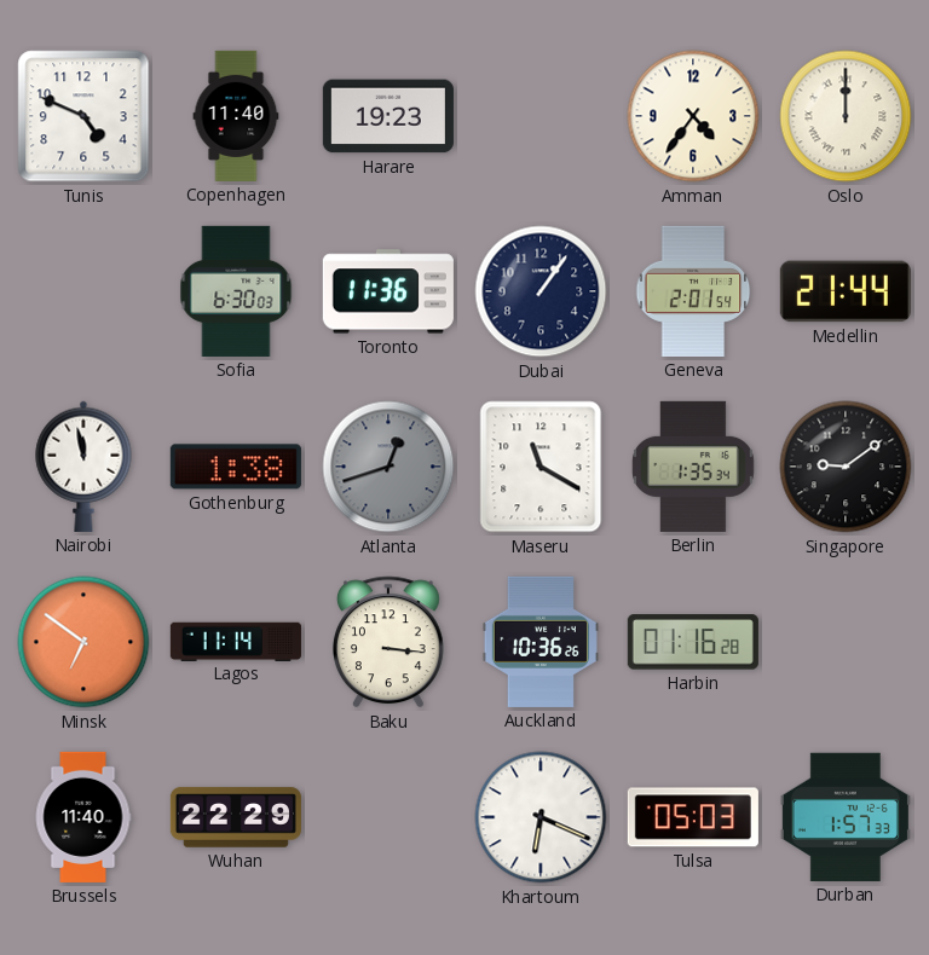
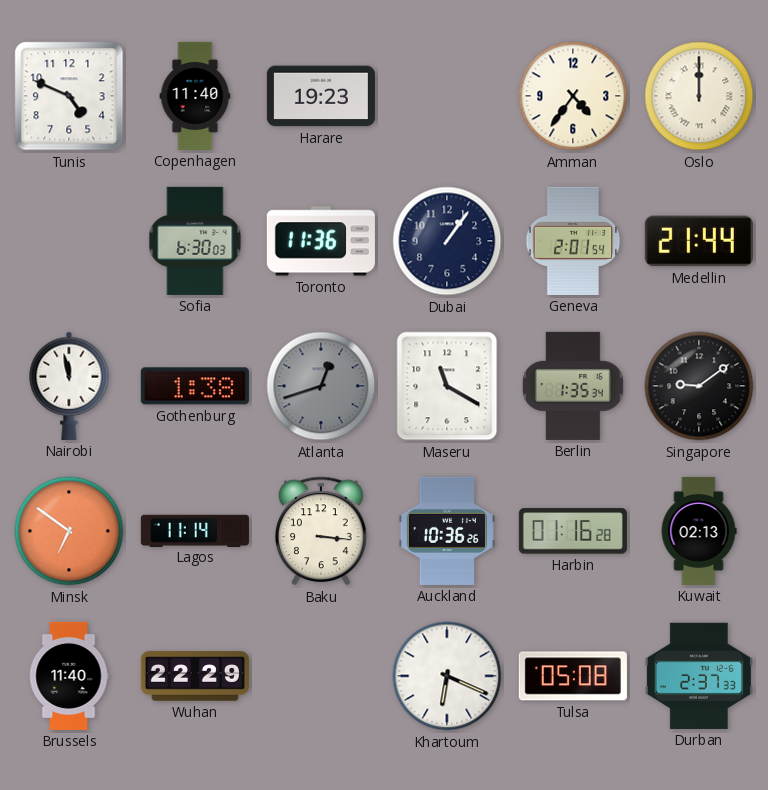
Kuwait: none -> 02:13
Tulsa: 05:03 -> 05:08
Durban: 1:57 -> 2:37
